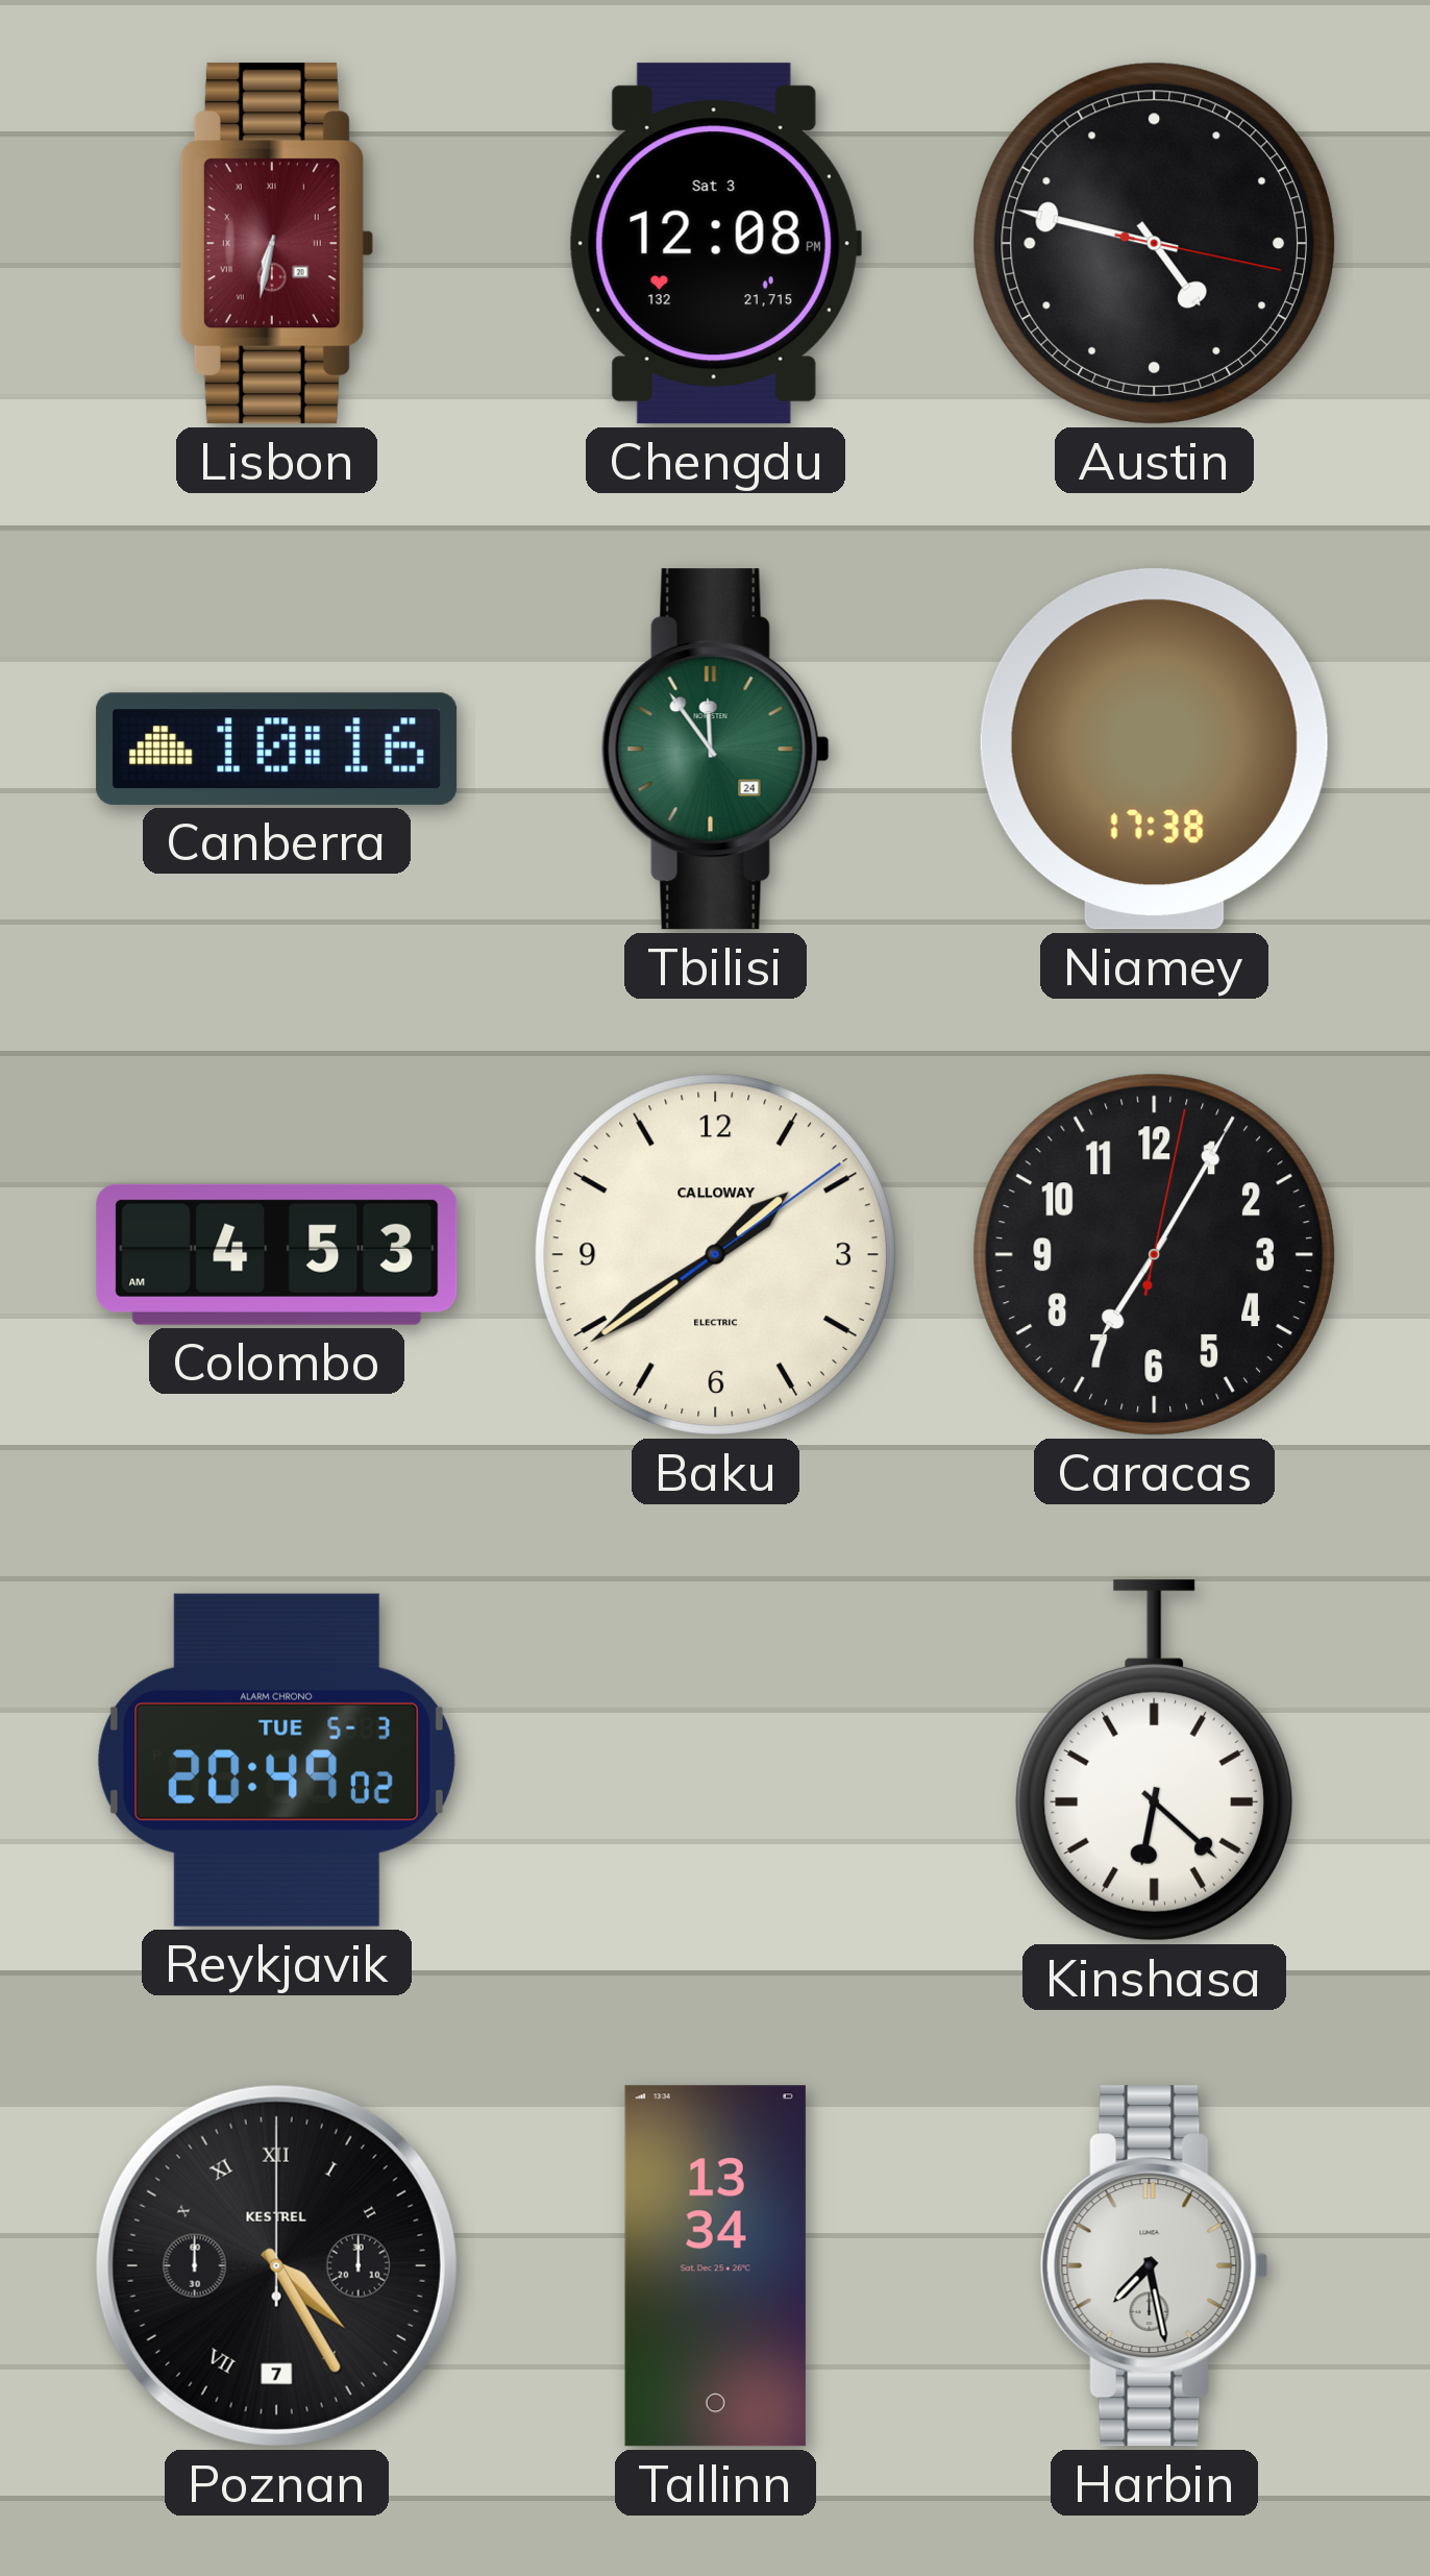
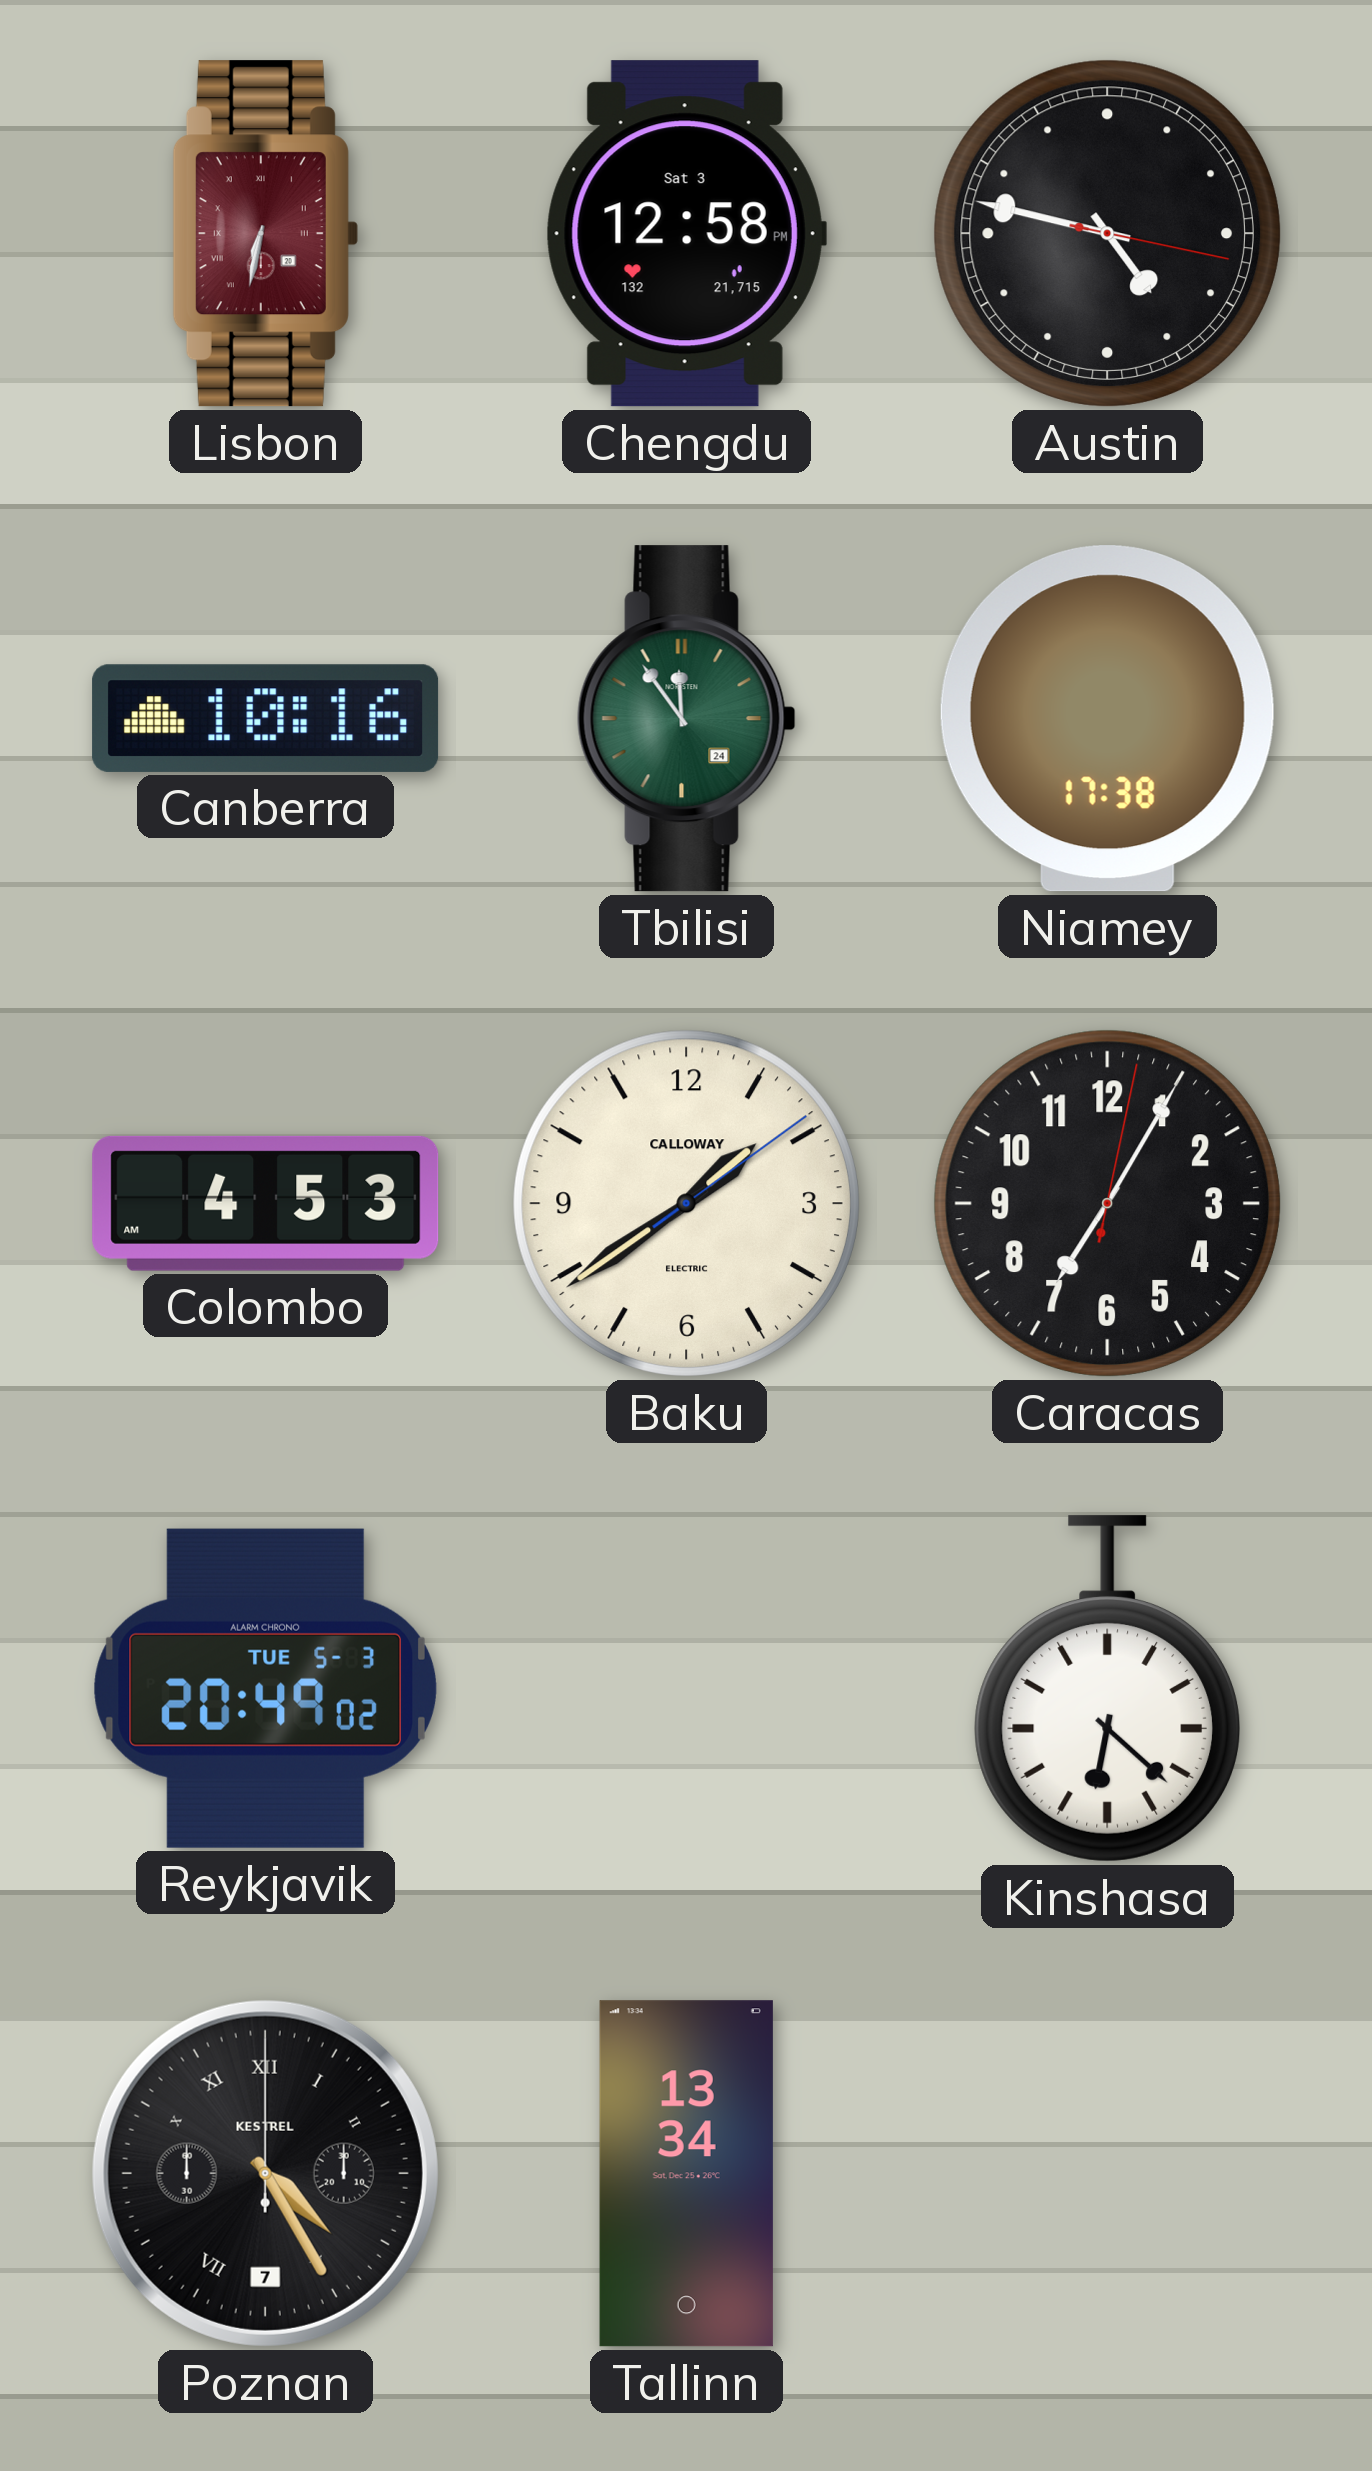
Chengdu: 12:08 -> 12:58
Harbin: 7:28 -> none
